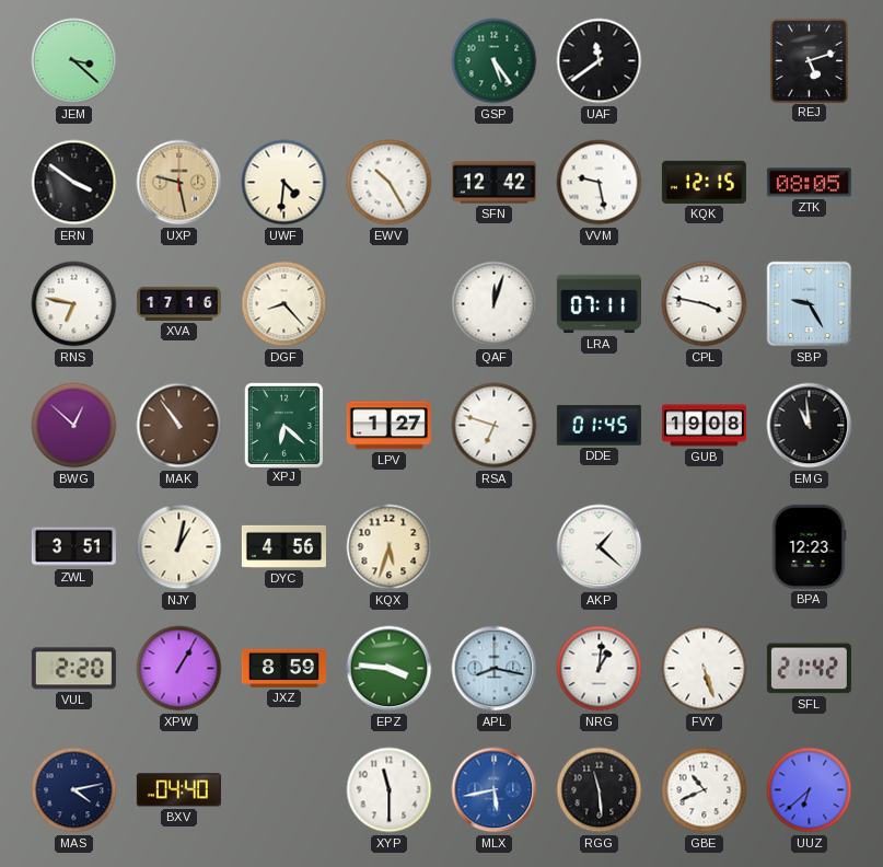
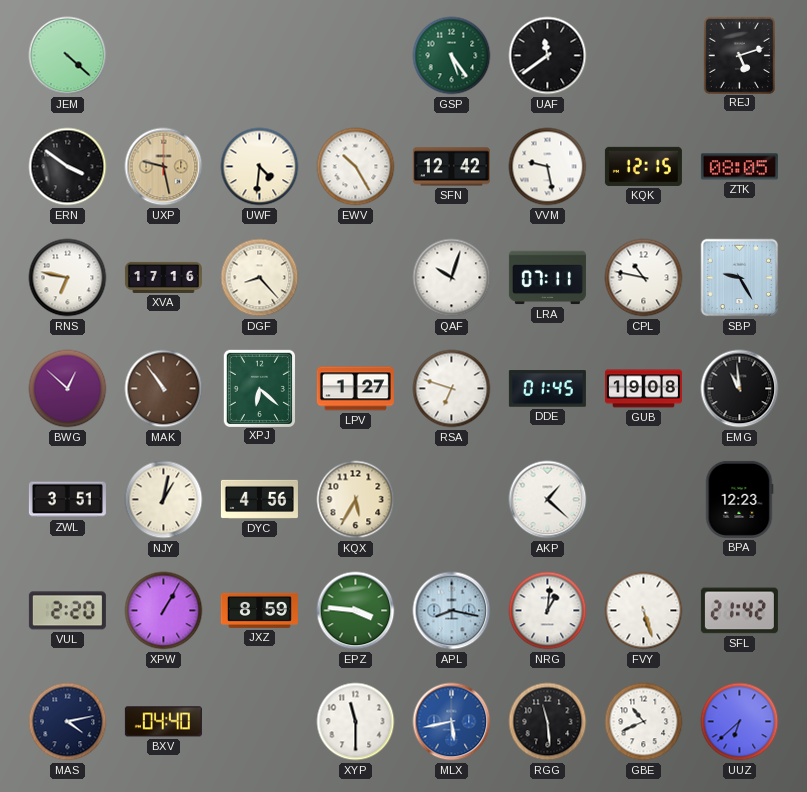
JEM: 3:22 -> 4:22
QAF: 12:03 -> 10:03
CPL: 3:47 -> 10:47
KQX: 5:33 -> 5:35
